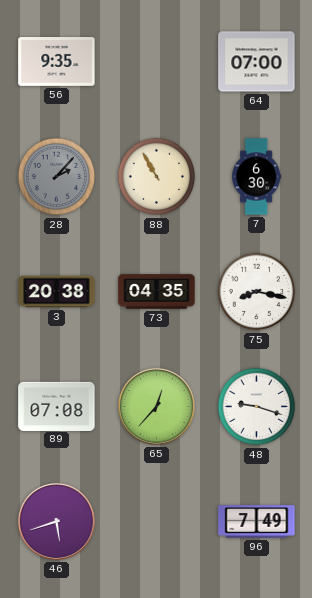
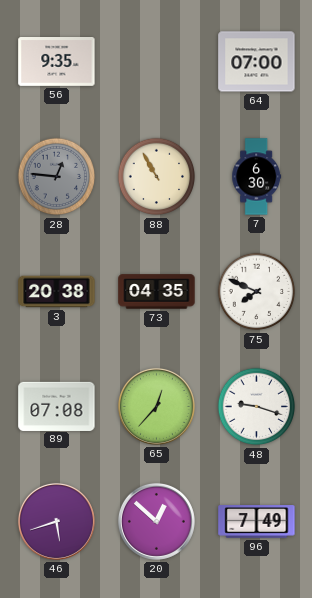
28: 2:07 -> 12:46
75: 8:17 -> 7:49
20: none -> 12:52
